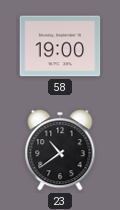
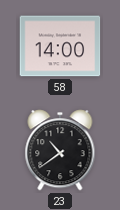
58: 19:00 -> 14:00
